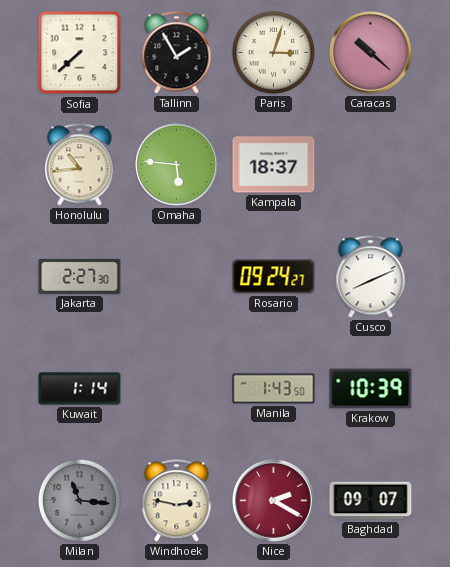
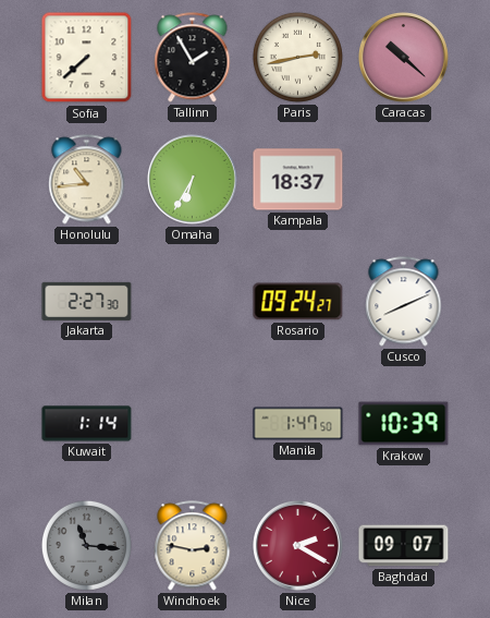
Paris: 3:03 -> 2:43
Omaha: 5:46 -> 6:35
Manila: 1:43 -> 1:47
